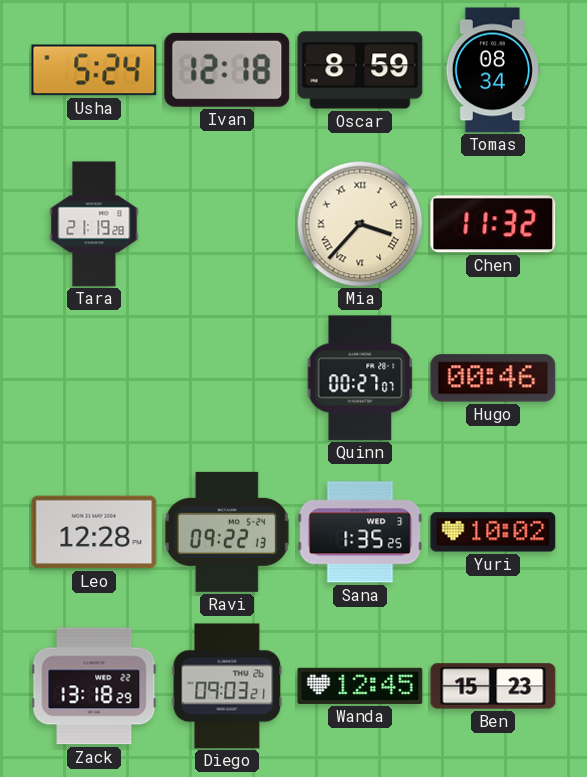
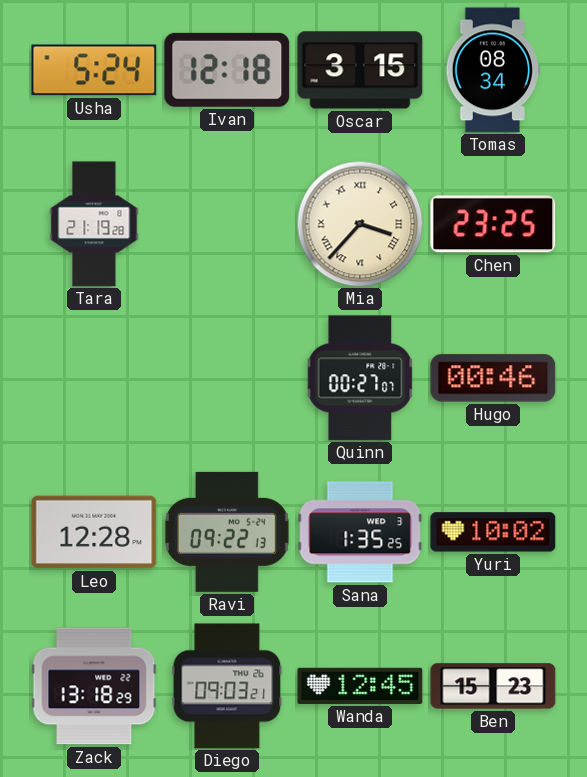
Oscar: 8:59 -> 3:15
Chen: 11:32 -> 23:25
